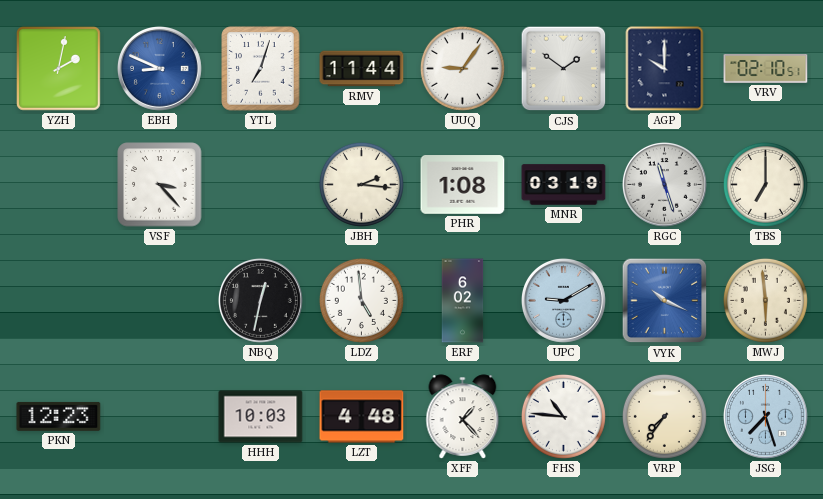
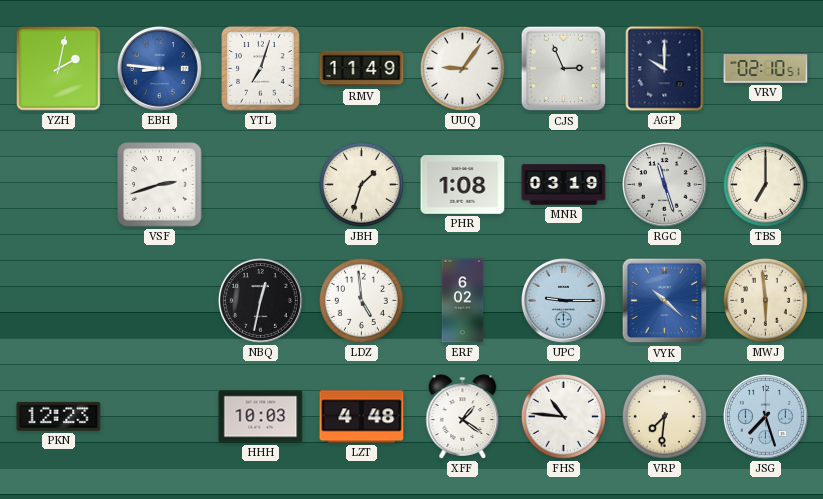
EBH: 8:49 -> 8:46
RMV: 11:44 -> 11:49
CJS: 1:51 -> 2:56
VSF: 3:23 -> 2:42
JBH: 2:16 -> 1:33
UPC: 9:10 -> 9:15
VYK: 10:19 -> 10:22
XFF: 1:23 -> 1:21
VRP: 7:36 -> 7:31
